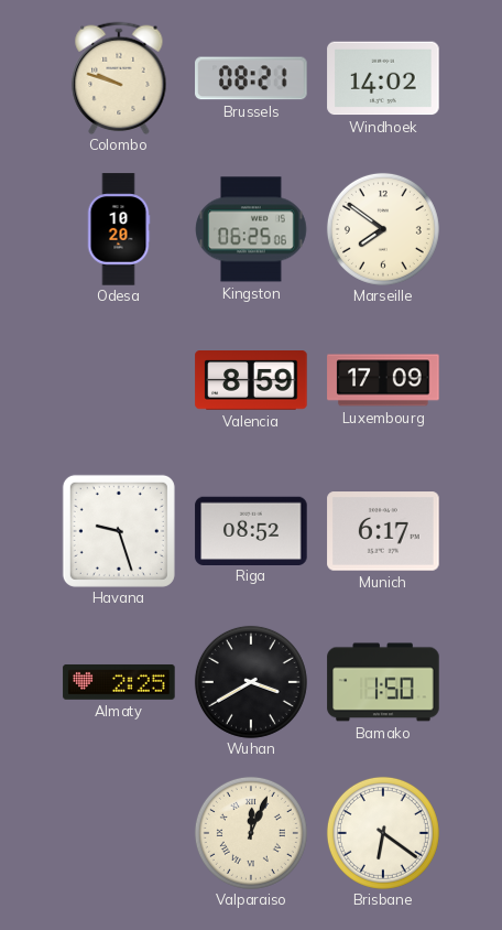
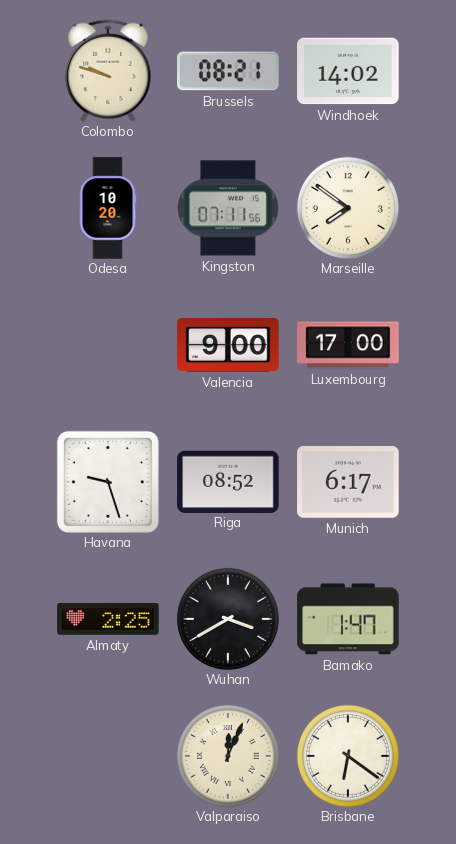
Kingston: 06:25 -> 07:11
Valencia: 8:59 -> 9:00
Luxembourg: 17:09 -> 17:00
Bamako: 1:50 -> 1:47
